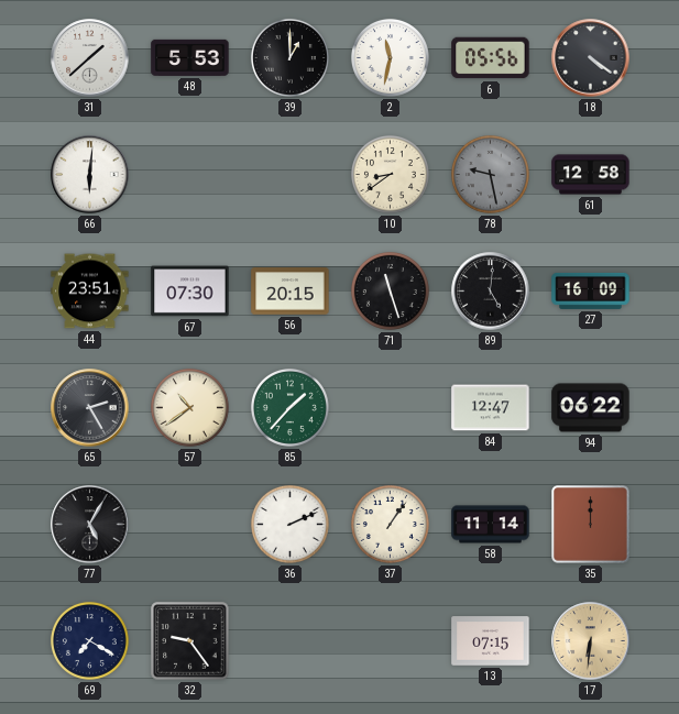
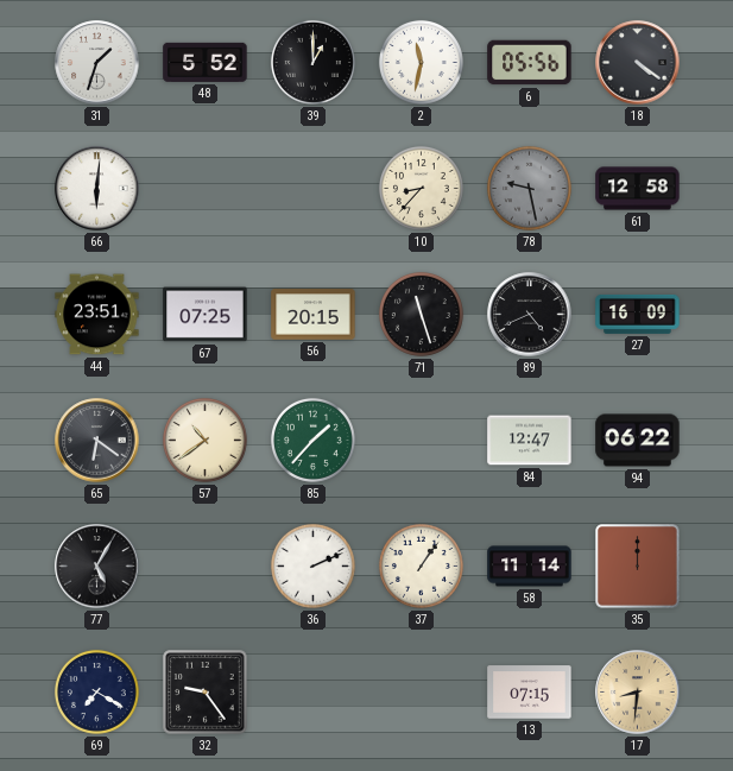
31: 1:38 -> 1:33
48: 5:53 -> 5:52
10: 8:39 -> 8:37
67: 07:30 -> 07:25
89: 5:01 -> 4:41
65: 2:25 -> 6:21
17: 6:31 -> 8:31
